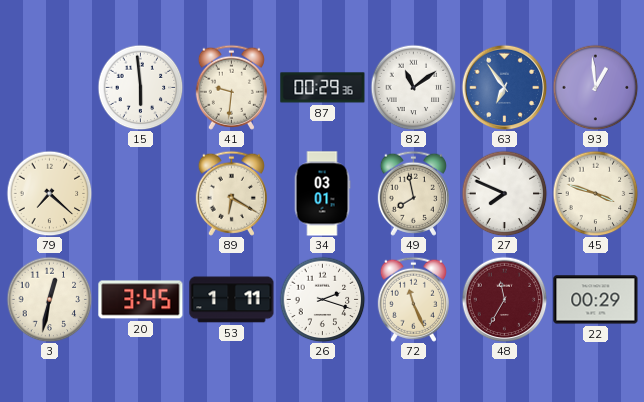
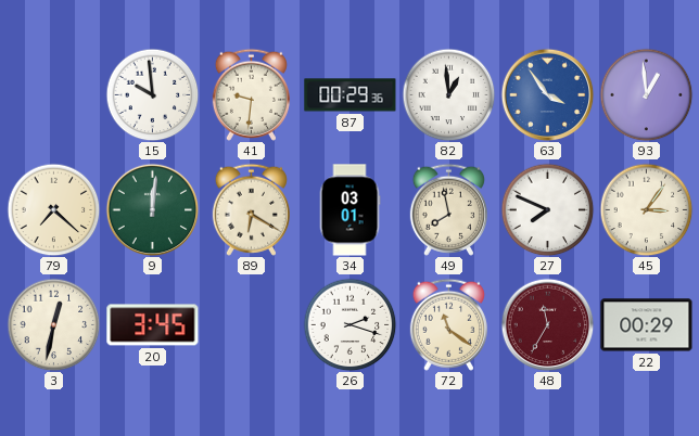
15: 5:59 -> 9:59
82: 11:09 -> 12:59
63: 6:54 -> 3:54
9: none -> 12:01
45: 3:48 -> 3:06
53: 1:11 -> none
72: 11:26 -> 11:21
